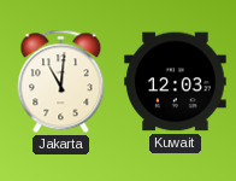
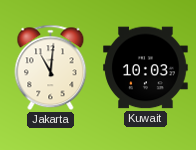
Kuwait: 12:03 -> 10:03
